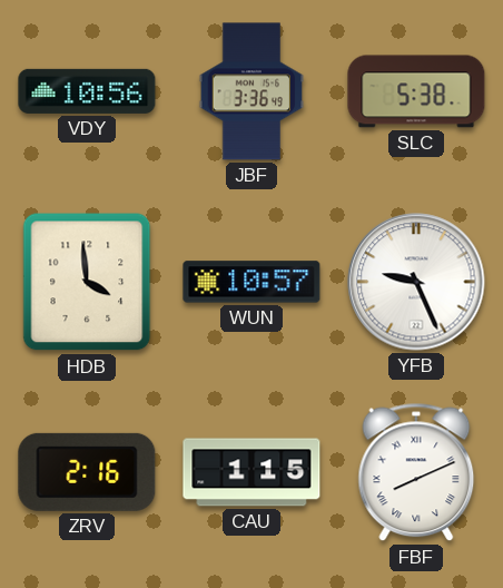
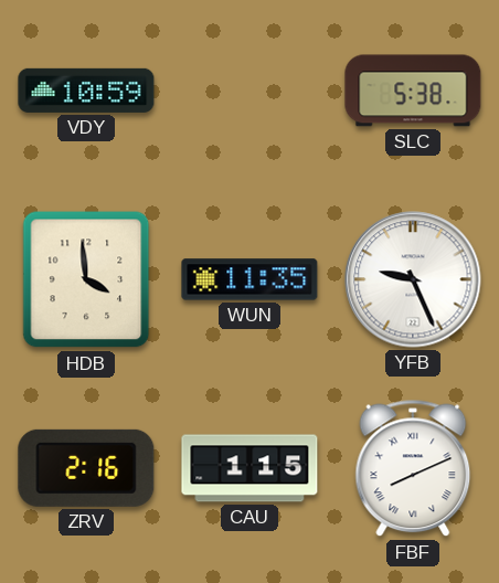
VDY: 10:56 -> 10:59
JBF: 3:36 -> none
WUN: 10:57 -> 11:35
